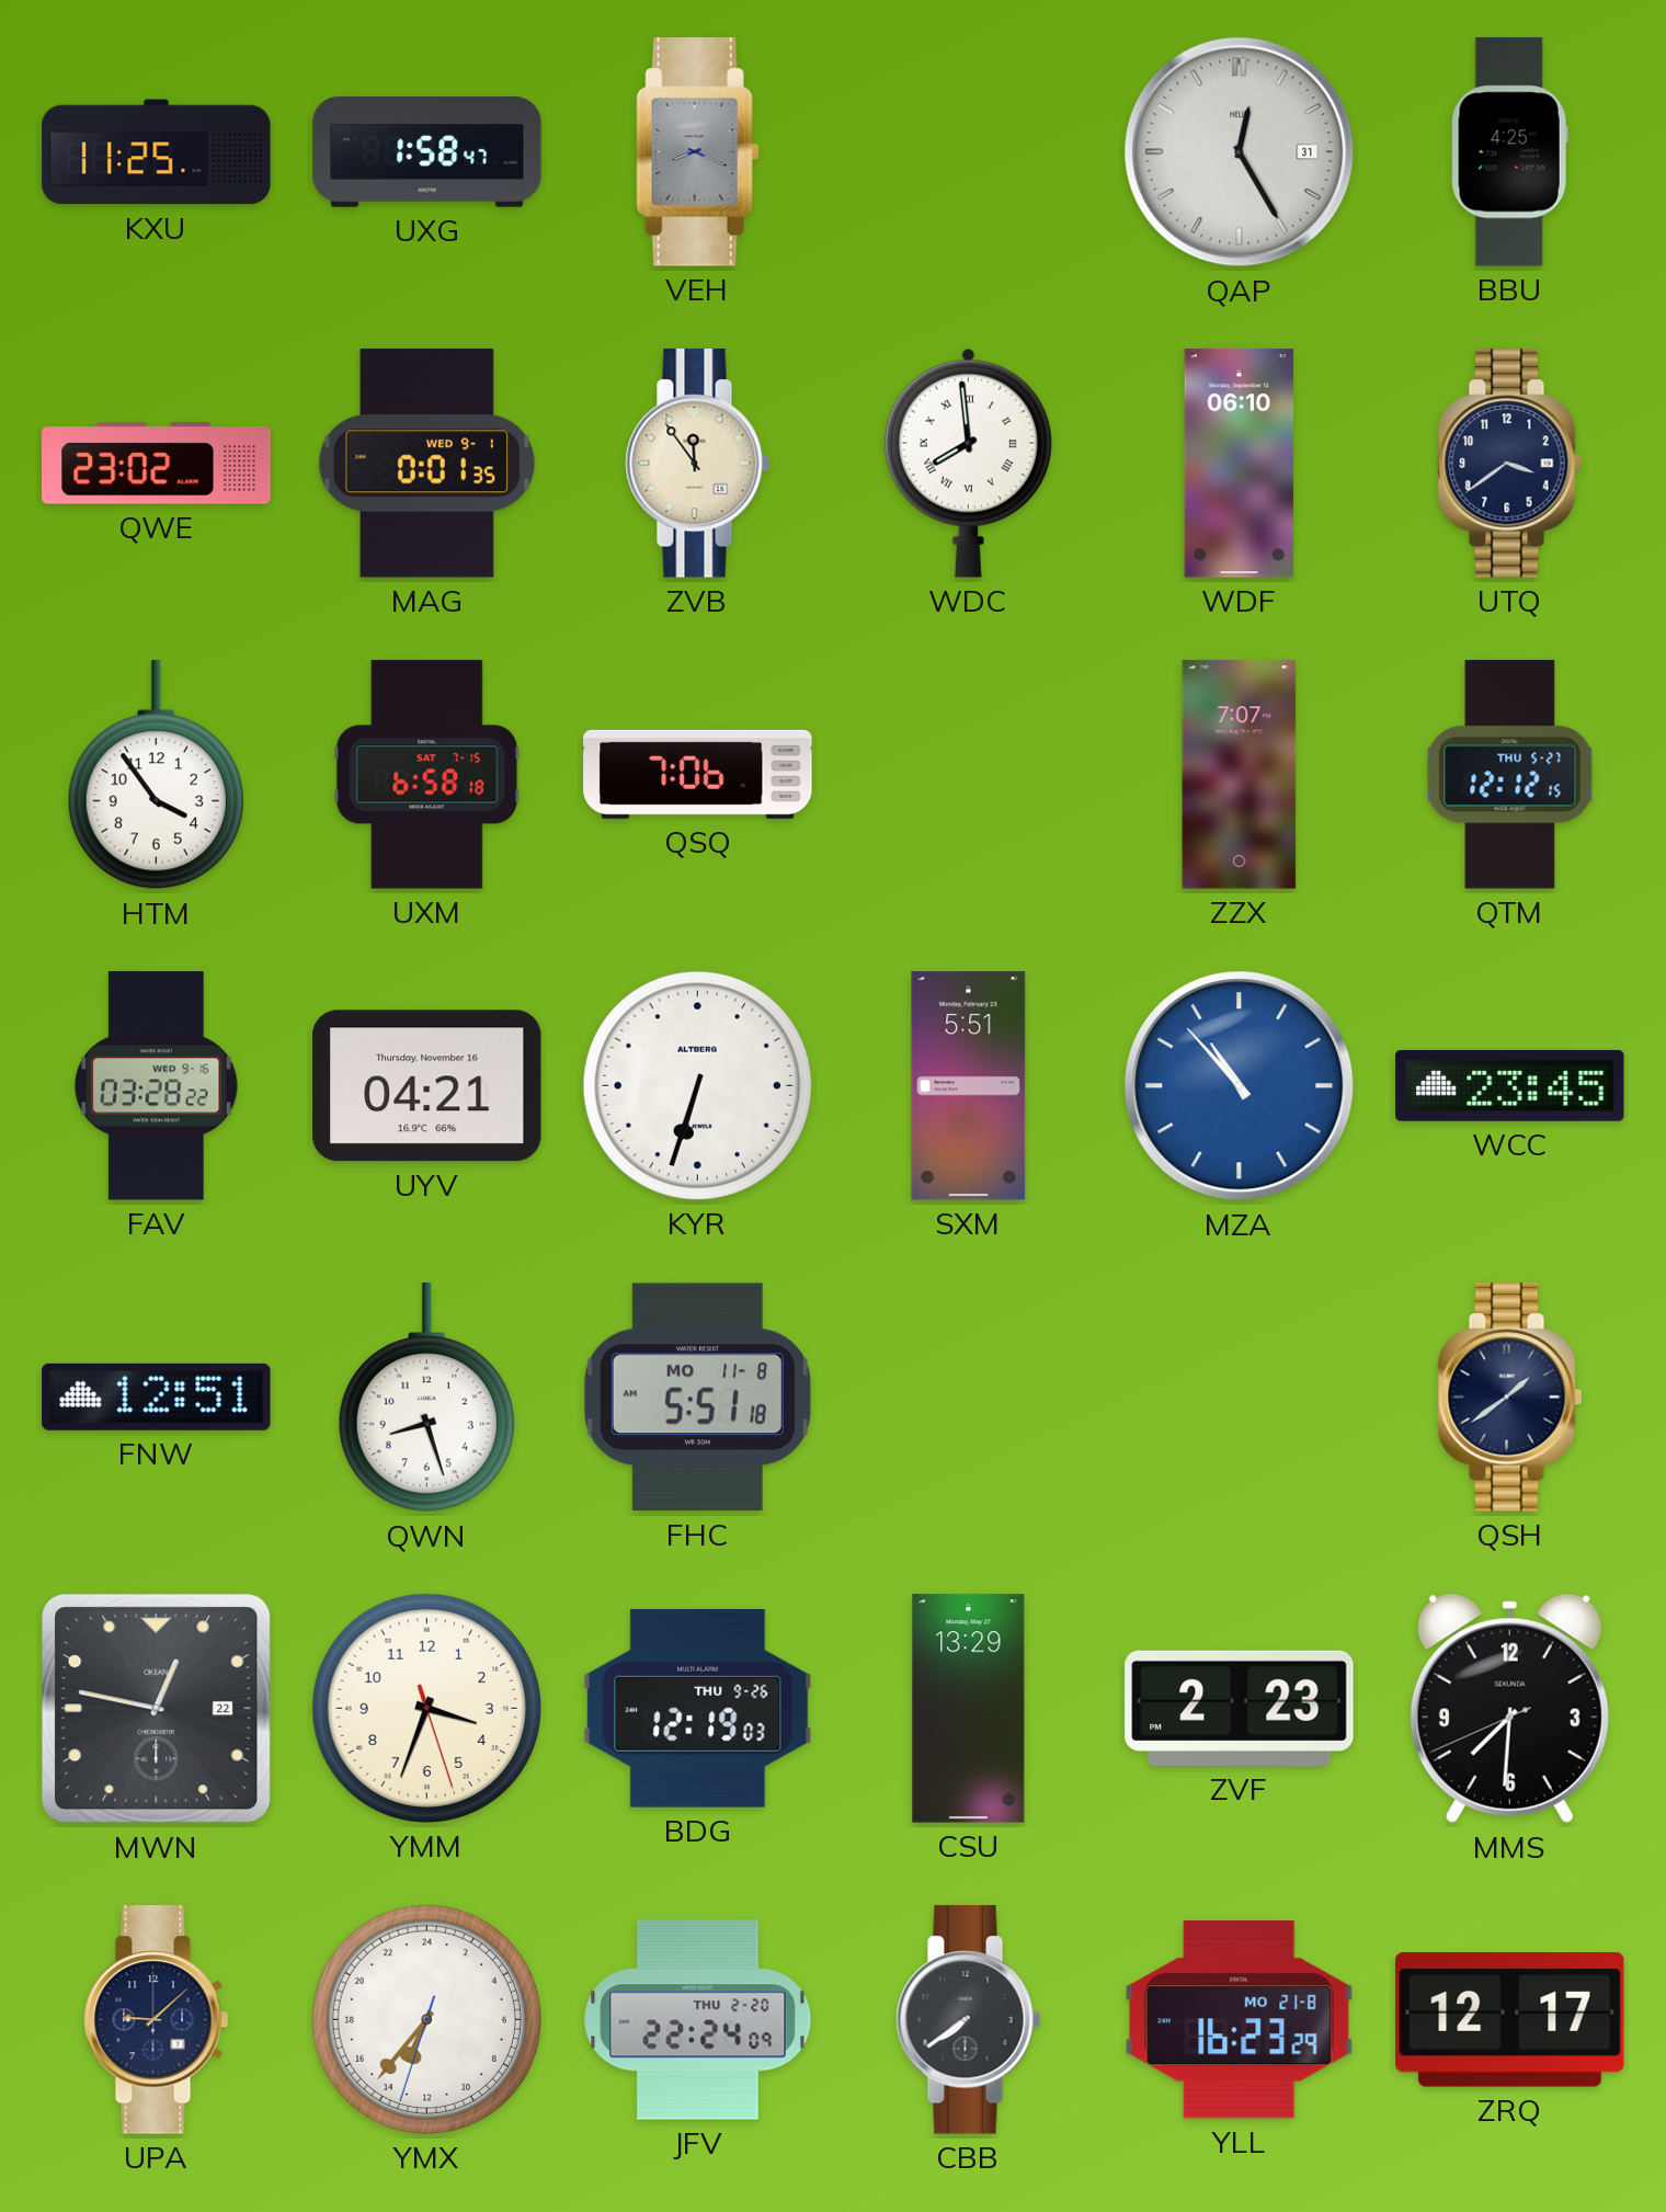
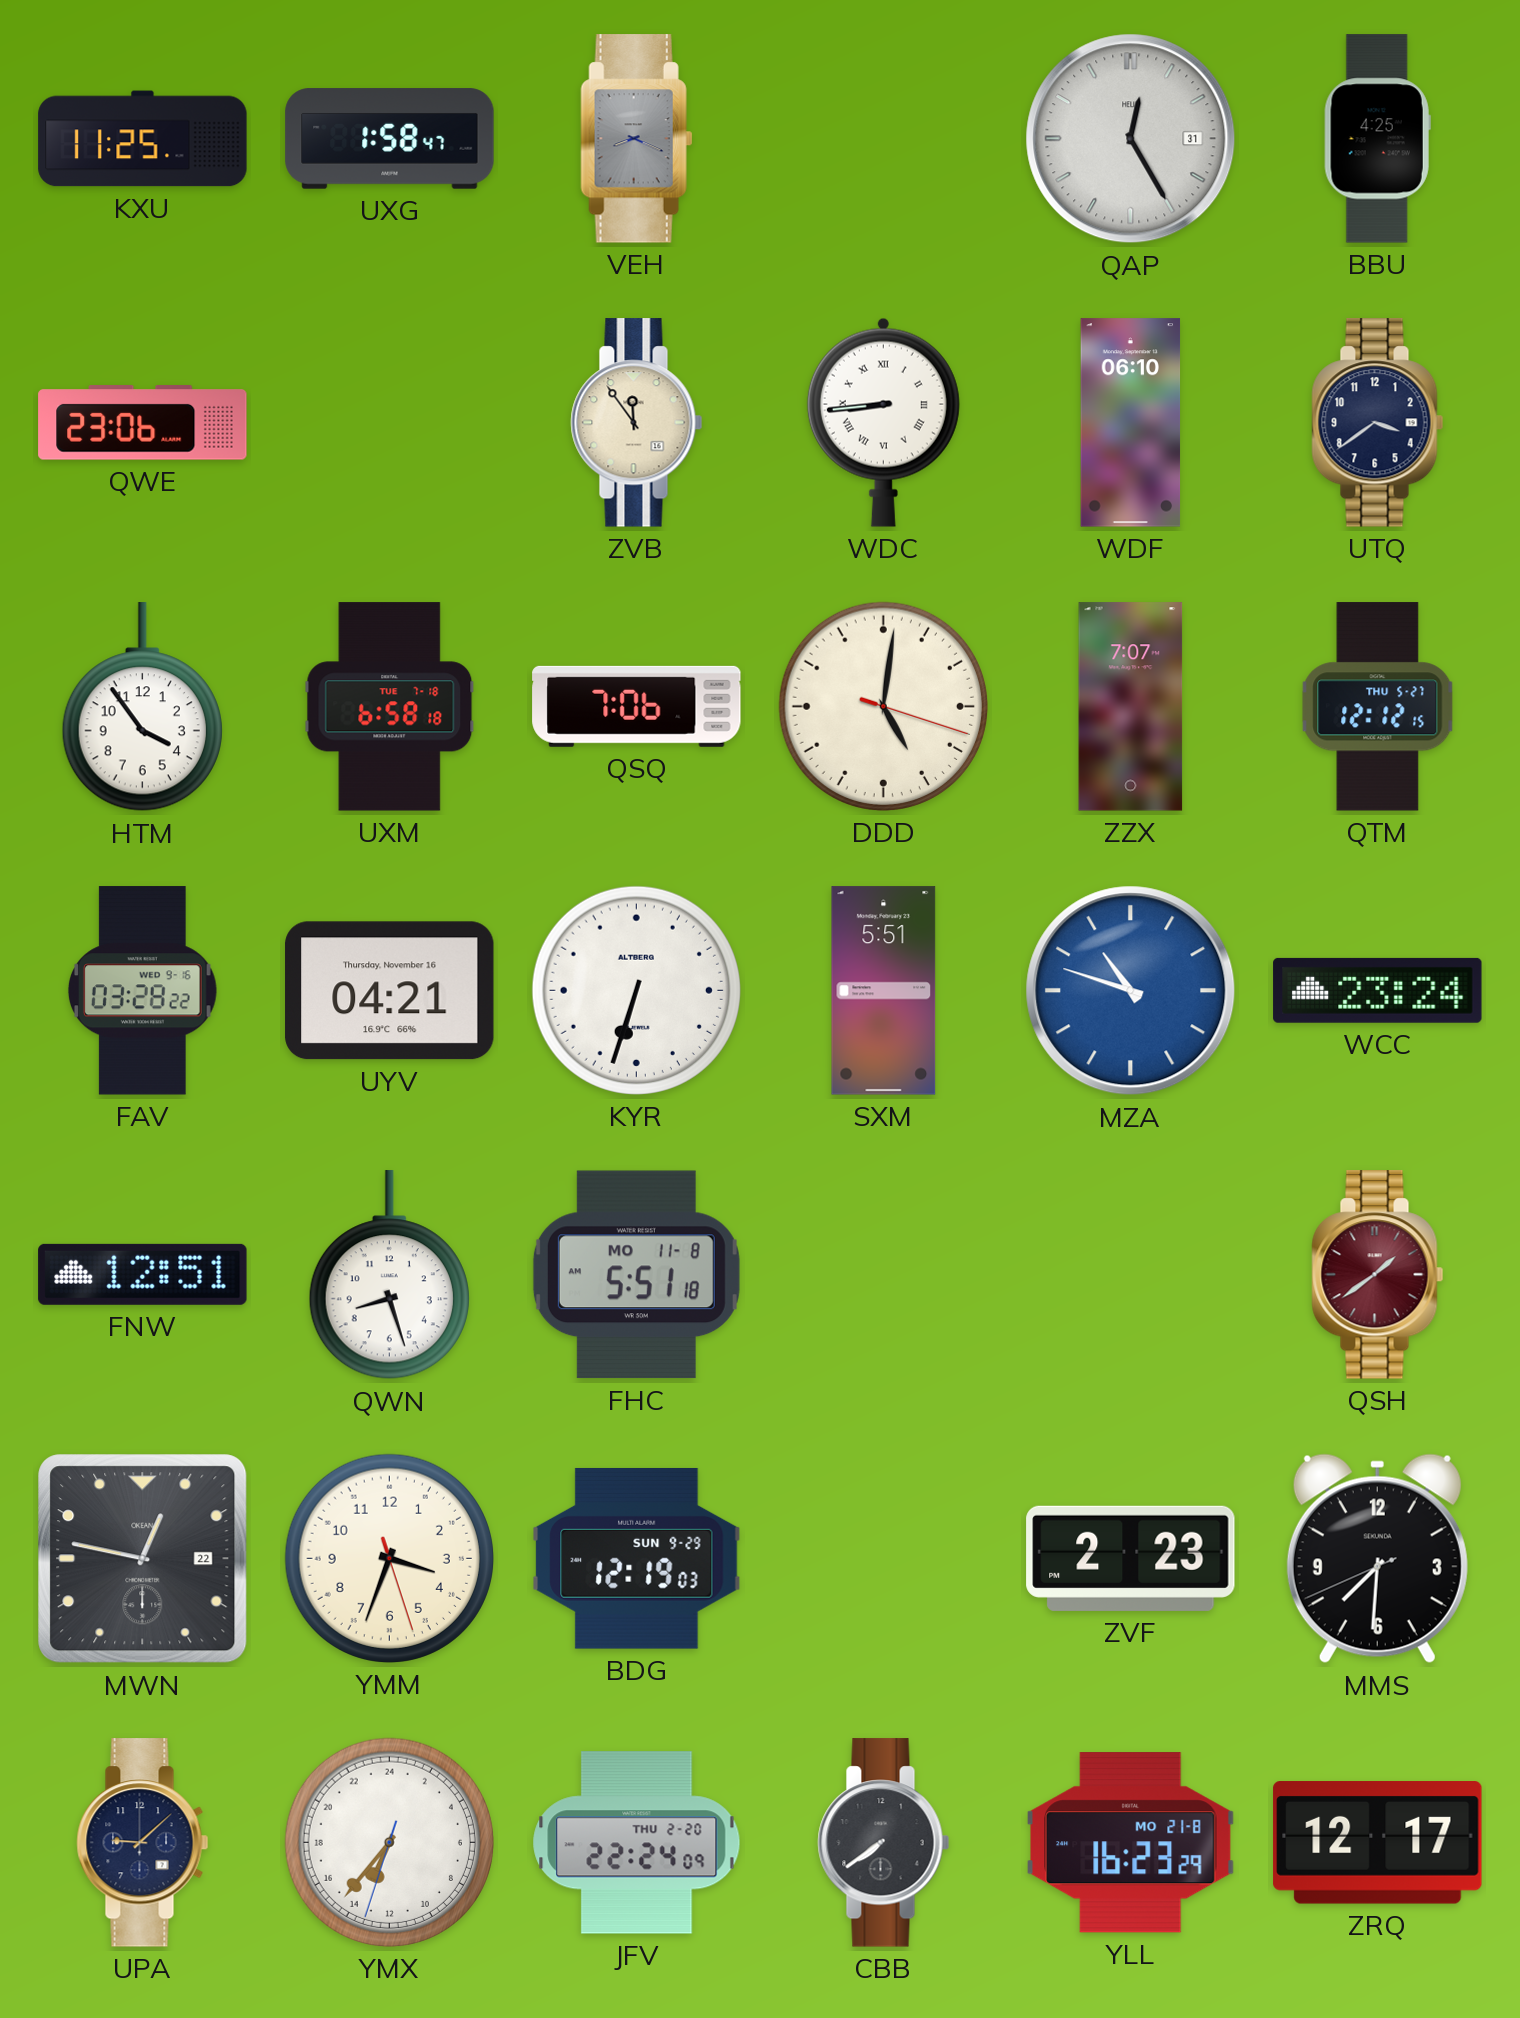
QWE: 23:02 -> 23:06
MAG: 0:01 -> none
WDC: 7:59 -> 8:44
UXM date: SAT 7-15 -> TUE 7-18
DDD: none -> 5:01
MZA: 10:53 -> 10:48
WCC: 23:45 -> 23:24
QSH dial: navy -> burgundy
BDG date: THU 9-26 -> SUN 9-29
CSU: 13:29 -> none
